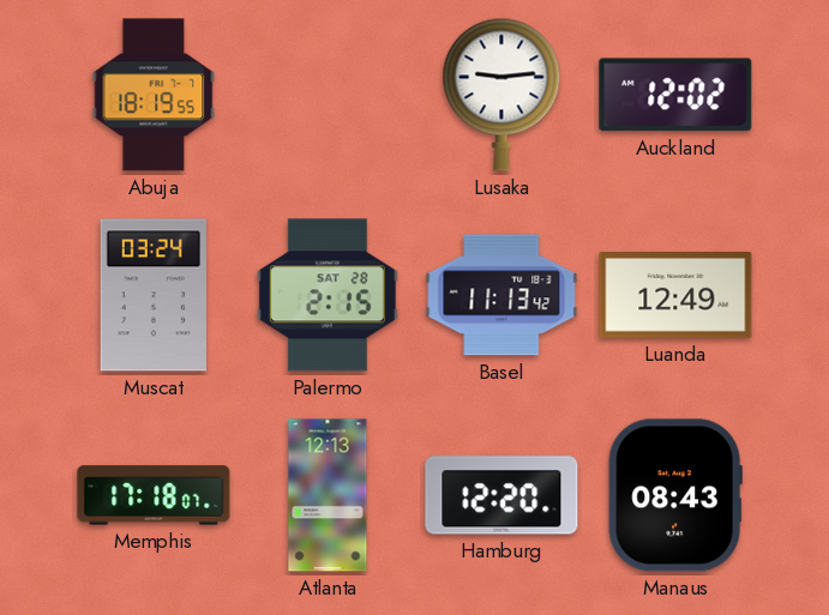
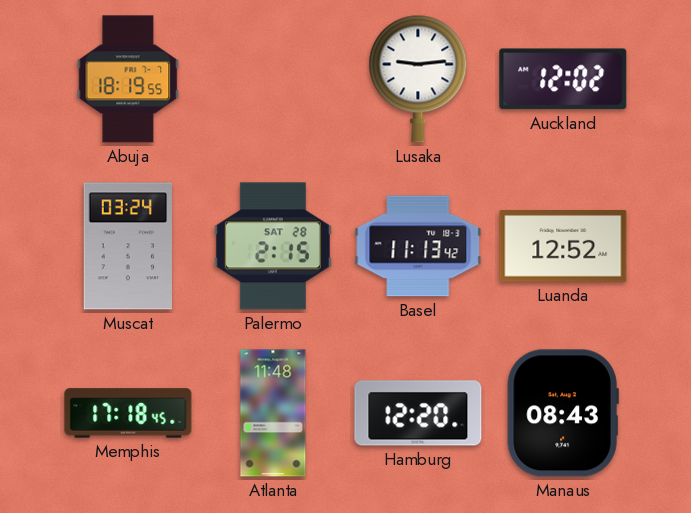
Luanda: 12:49 -> 12:52
Memphis: 17:18:07 -> 17:18:45
Atlanta: 12:13 -> 11:48
